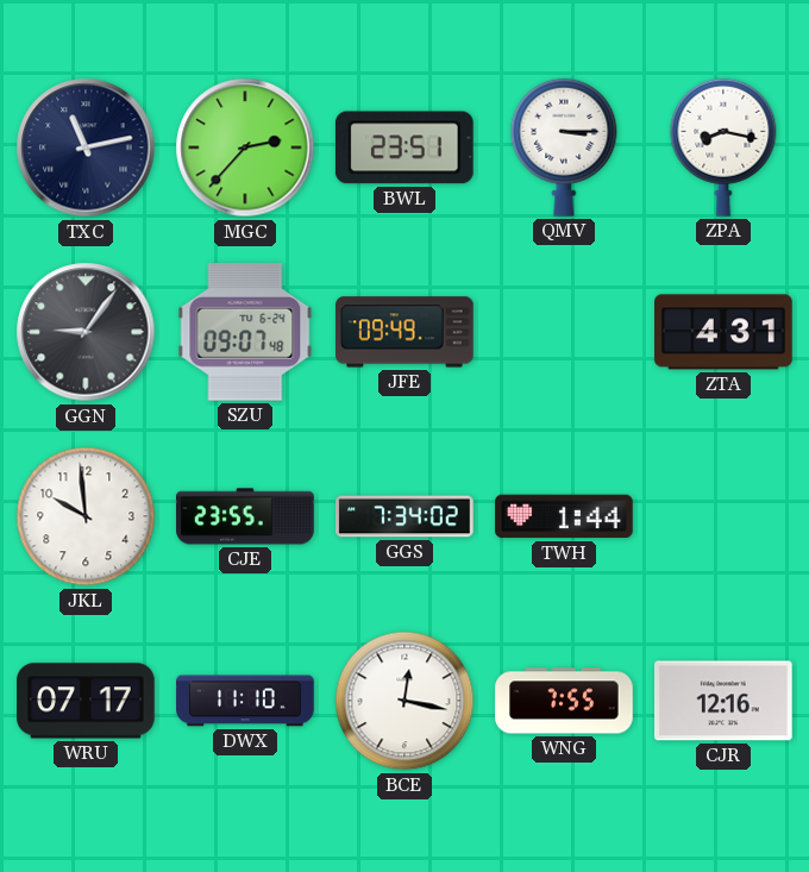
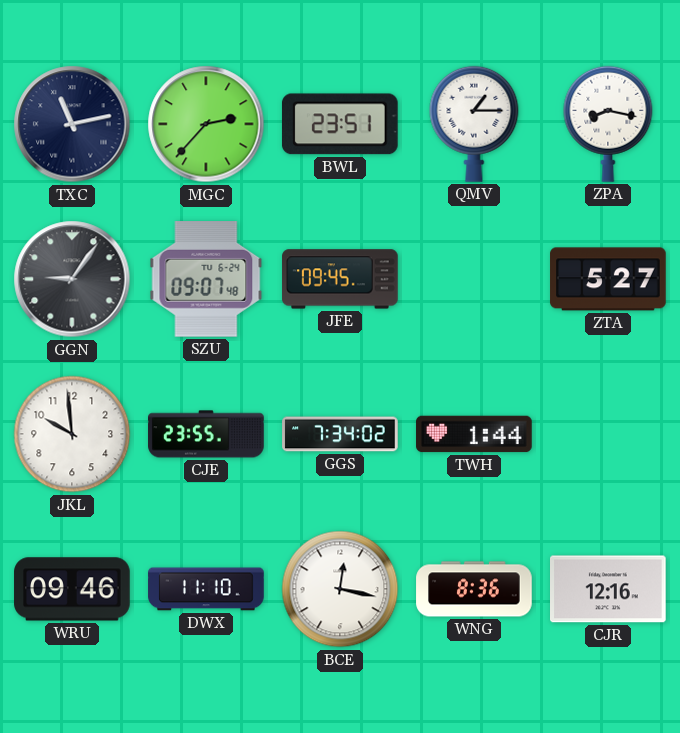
QMV: 3:15 -> 1:15
JFE: 09:49 -> 09:45
ZTA: 4:31 -> 5:27
WRU: 07:17 -> 09:46
WNG: 7:55 -> 8:36
